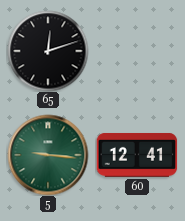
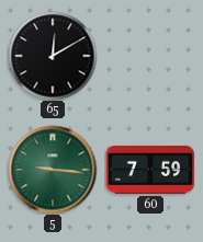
65: 12:12 -> 12:10
60: 12:41 -> 7:59
